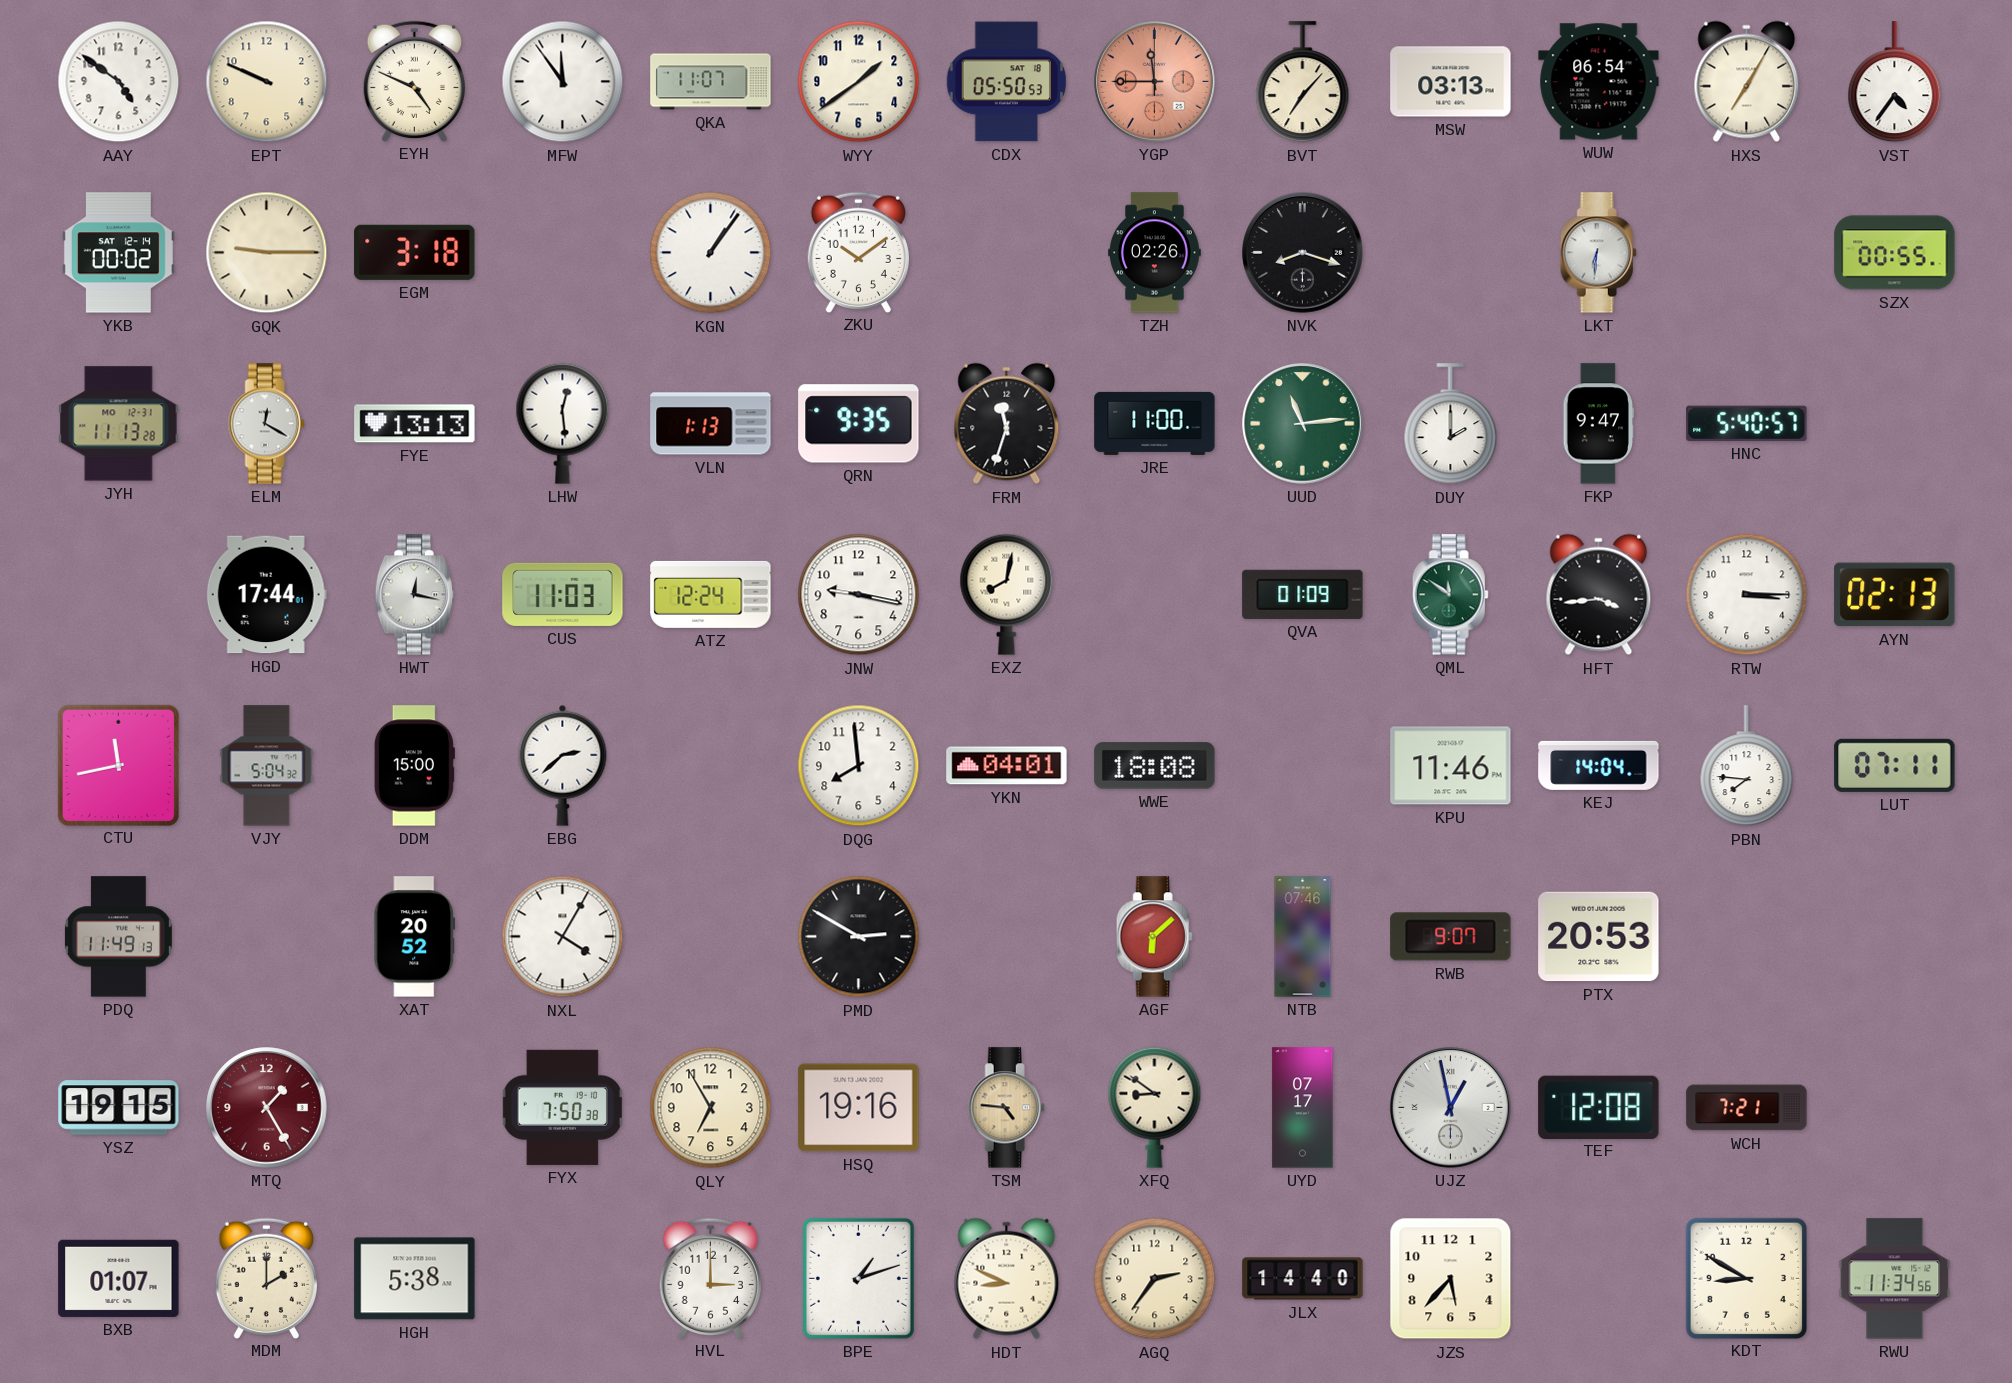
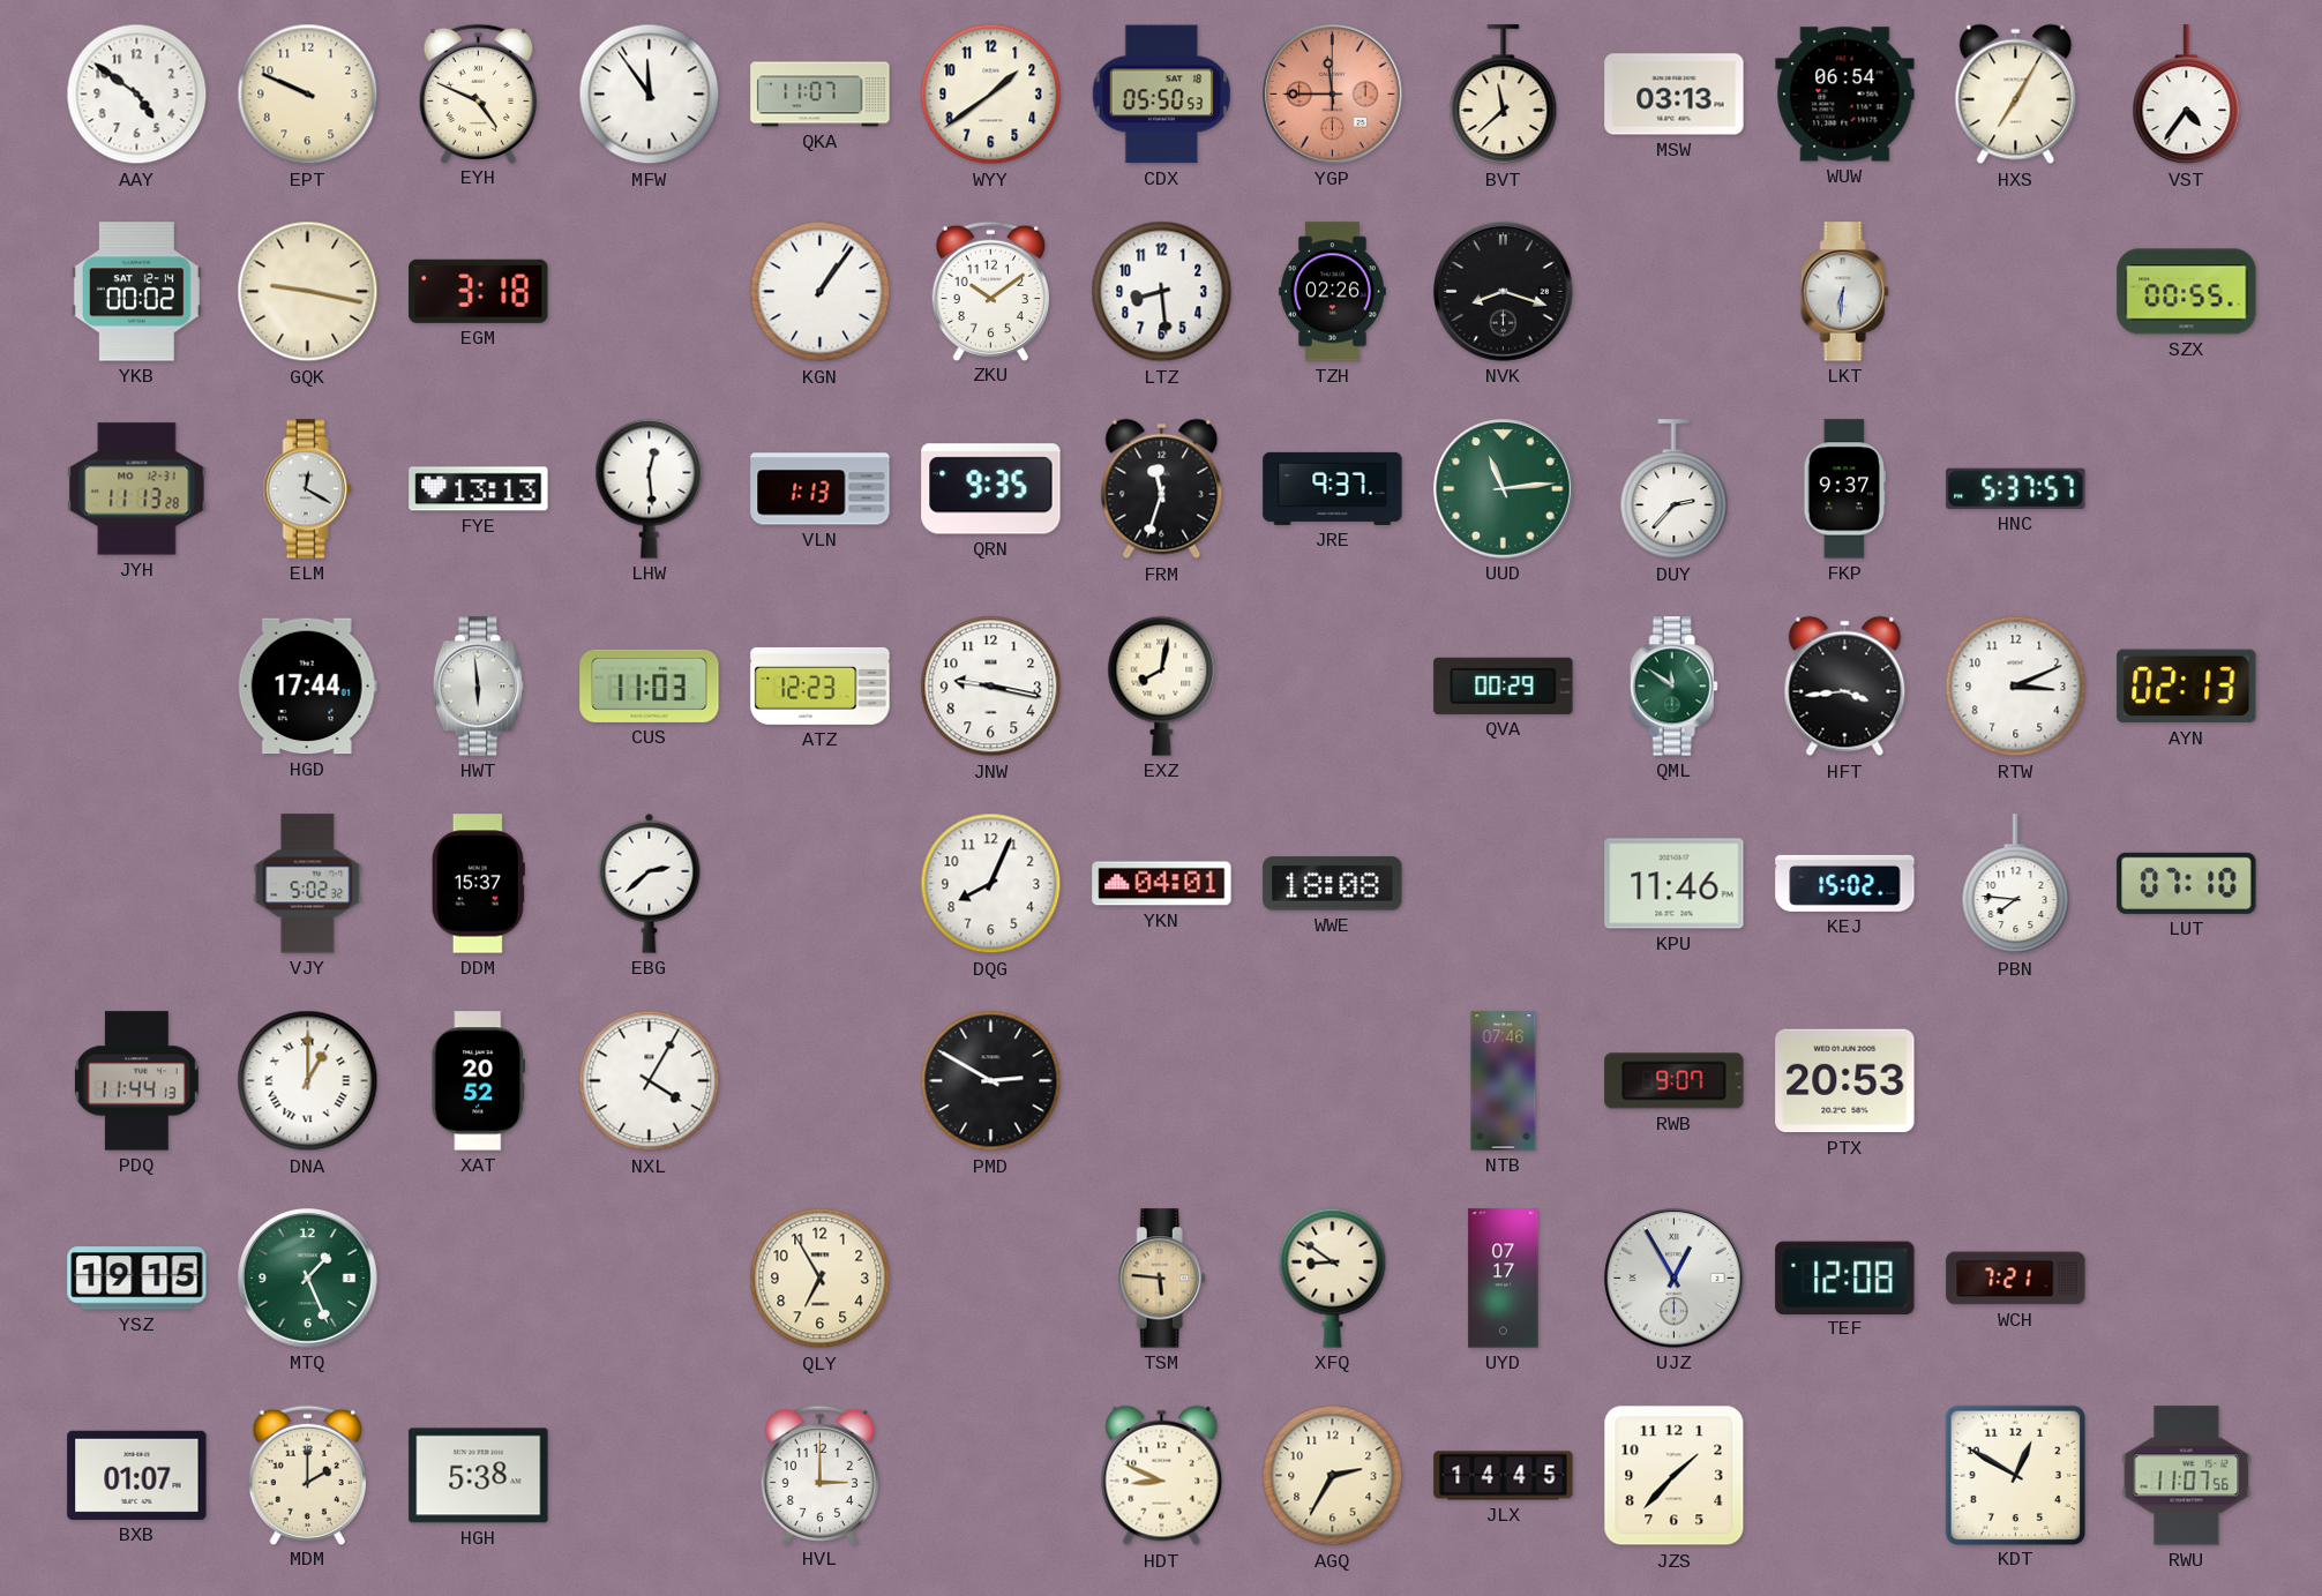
BVT: 7:07 -> 11:38
GQK: 9:15 -> 9:17
LTZ: none -> 8:29
JRE: 11:00 -> 9:37
DUY: 2:00 -> 2:37
FKP: 9:47 -> 9:37
HNC: 5:40 -> 5:37
HWT: 12:17 -> 5:59
ATZ: 12:24 -> 12:23
QVA: 01:09 -> 00:29
RTW: 3:15 -> 3:11
CTU: 11:43 -> none
VJY: 5:04 -> 5:02
DDM: 15:00 -> 15:37
DQG: 7:59 -> 8:04
KEJ: 14:04 -> 15:02
LUT: 07:11 -> 07:10
PDQ: 11:49 -> 11:44
DNA: none -> 1:00
AGF: 6:08 -> none
MTQ: 1:25 -> 1:26
MTQ dial: burgundy -> green
FYX: 7:50 -> none
HSQ: 19:16 -> none
TSM: 4:46 -> 5:46
UJZ: 12:58 -> 12:55
BPE: 1:12 -> none
AGQ: 2:36 -> 2:35
JLX: 14:40 -> 14:45
JZS: 5:37 -> 1:37
KDT: 8:50 -> 12:50
RWU: 11:34 -> 11:07
